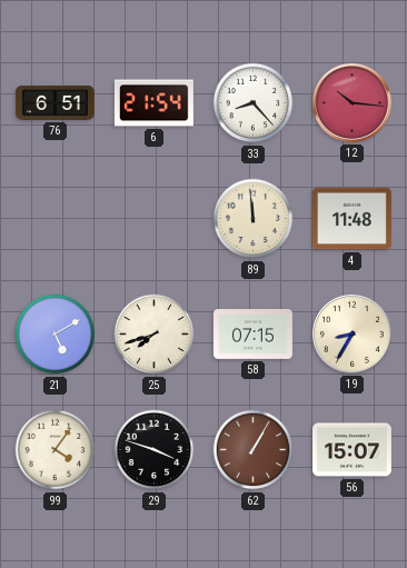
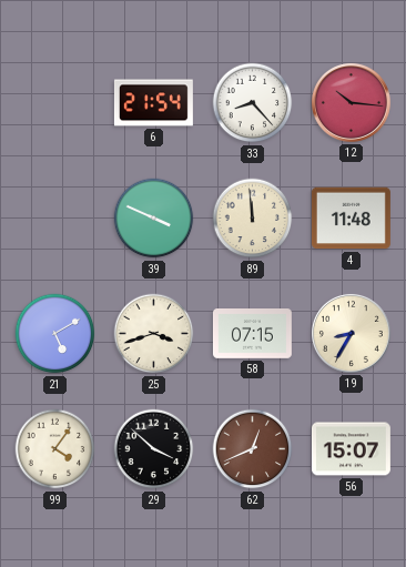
76: 6:51 -> none
39: none -> 3:49
25: 7:42 -> 3:42
29: 3:48 -> 3:52
62: 1:05 -> 12:41
